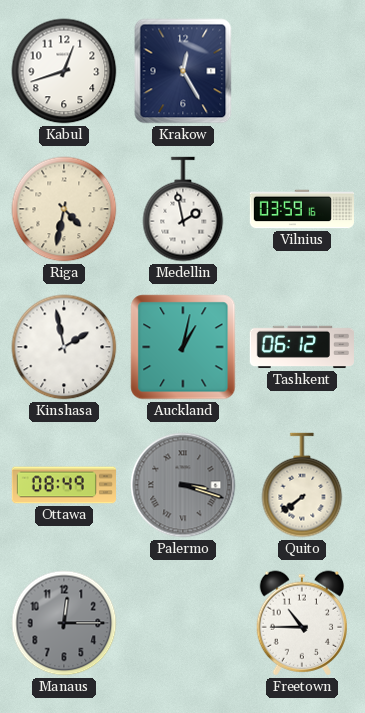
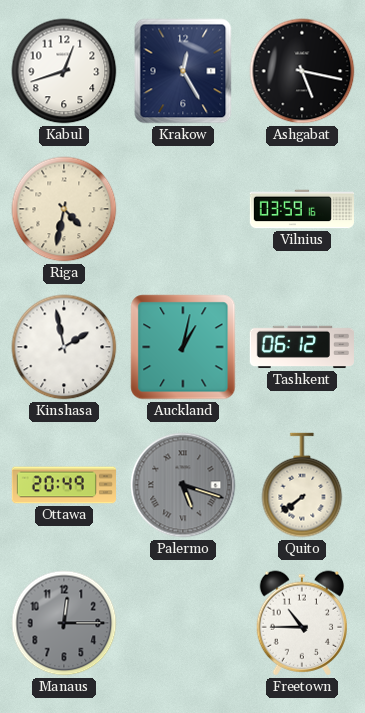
Ashgabat: none -> 5:17
Medellin: 1:58 -> none
Ottawa: 08:49 -> 20:49
Palermo: 3:18 -> 5:18
